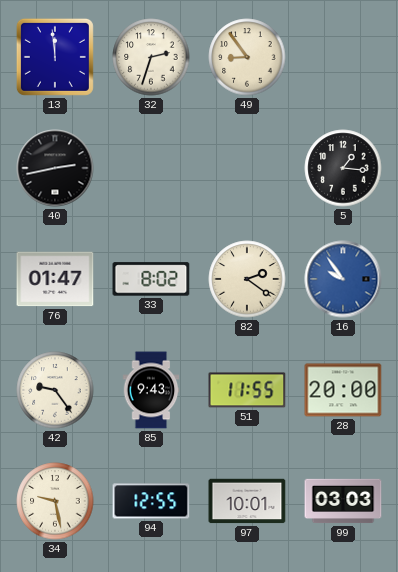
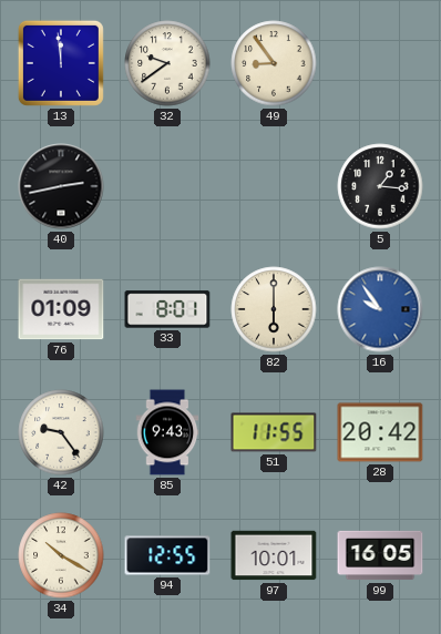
32: 2:33 -> 9:39
76: 01:47 -> 01:09
33: 8:02 -> 8:01
82: 2:21 -> 6:00
28: 20:00 -> 20:42
34: 9:28 -> 10:20
99: 03:03 -> 16:05
